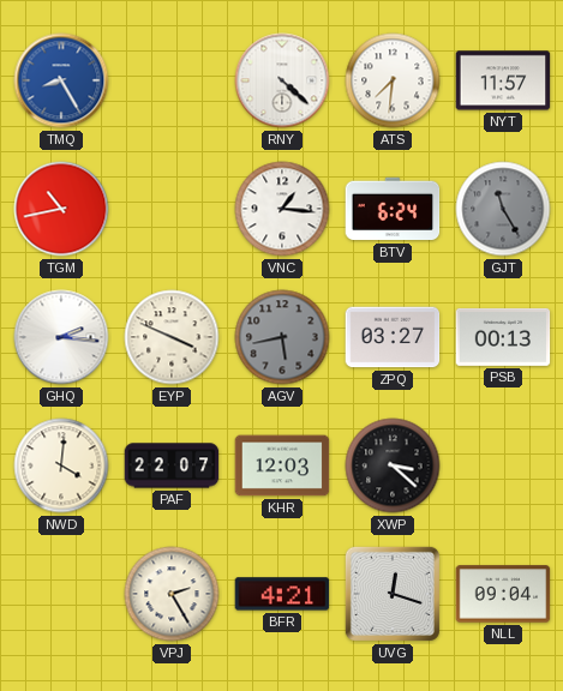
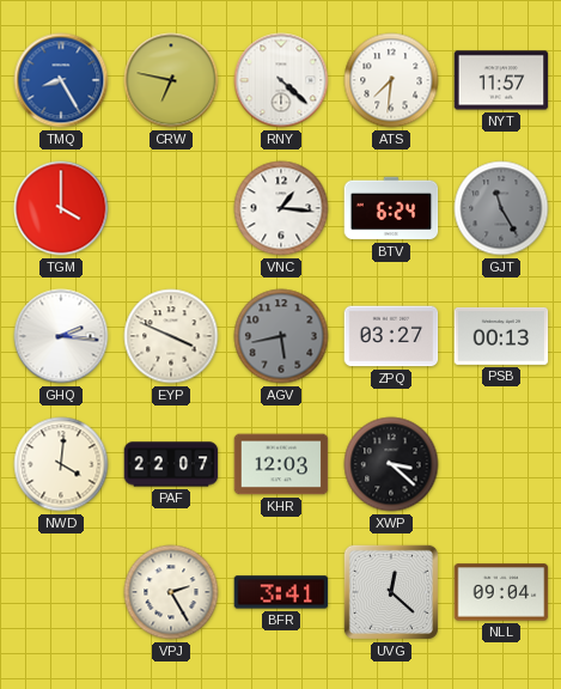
CRW: none -> 6:47
TGM: 10:43 -> 4:00
BFR: 4:21 -> 3:41
UVG: 12:18 -> 12:22
